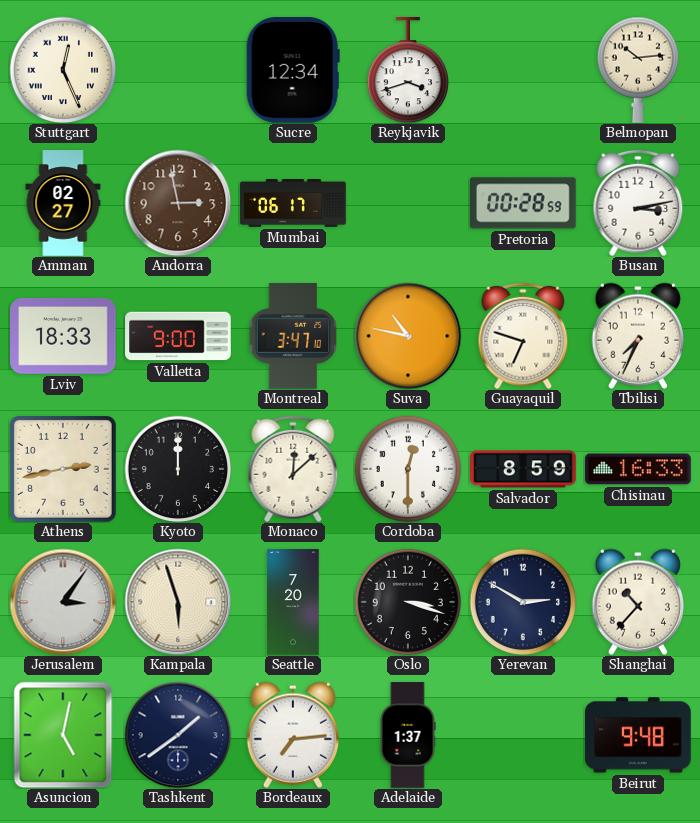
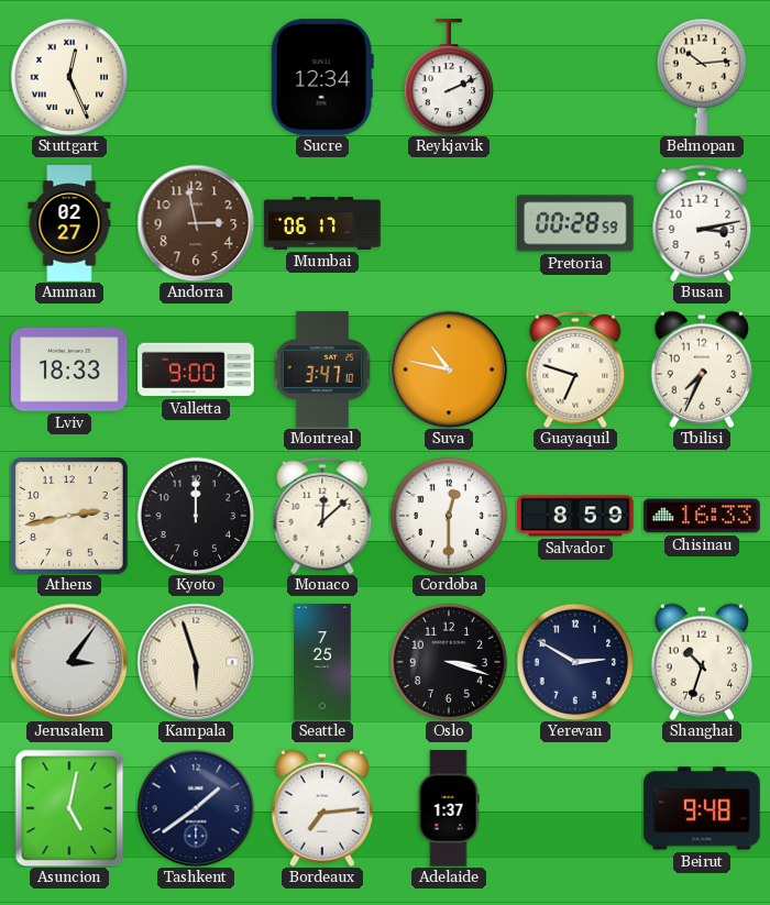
Reykjavik: 3:42 -> 2:11
Seattle: 7:20 -> 7:25
Shanghai: 10:37 -> 10:33
